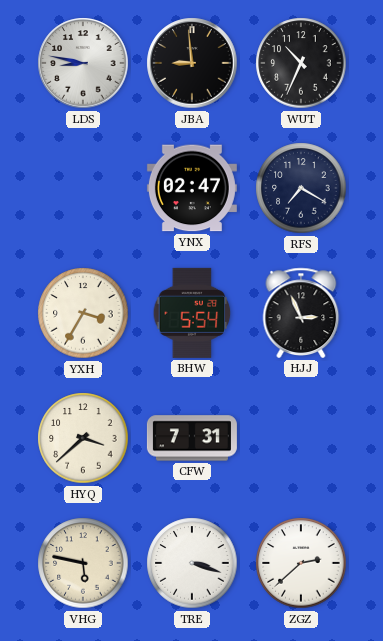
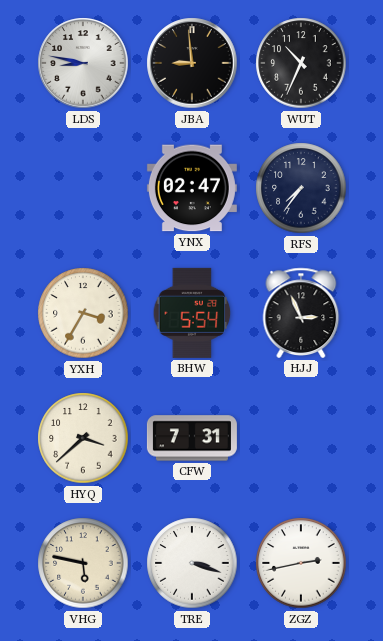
RFS: 7:20 -> 7:36
ZGZ: 2:38 -> 2:43
